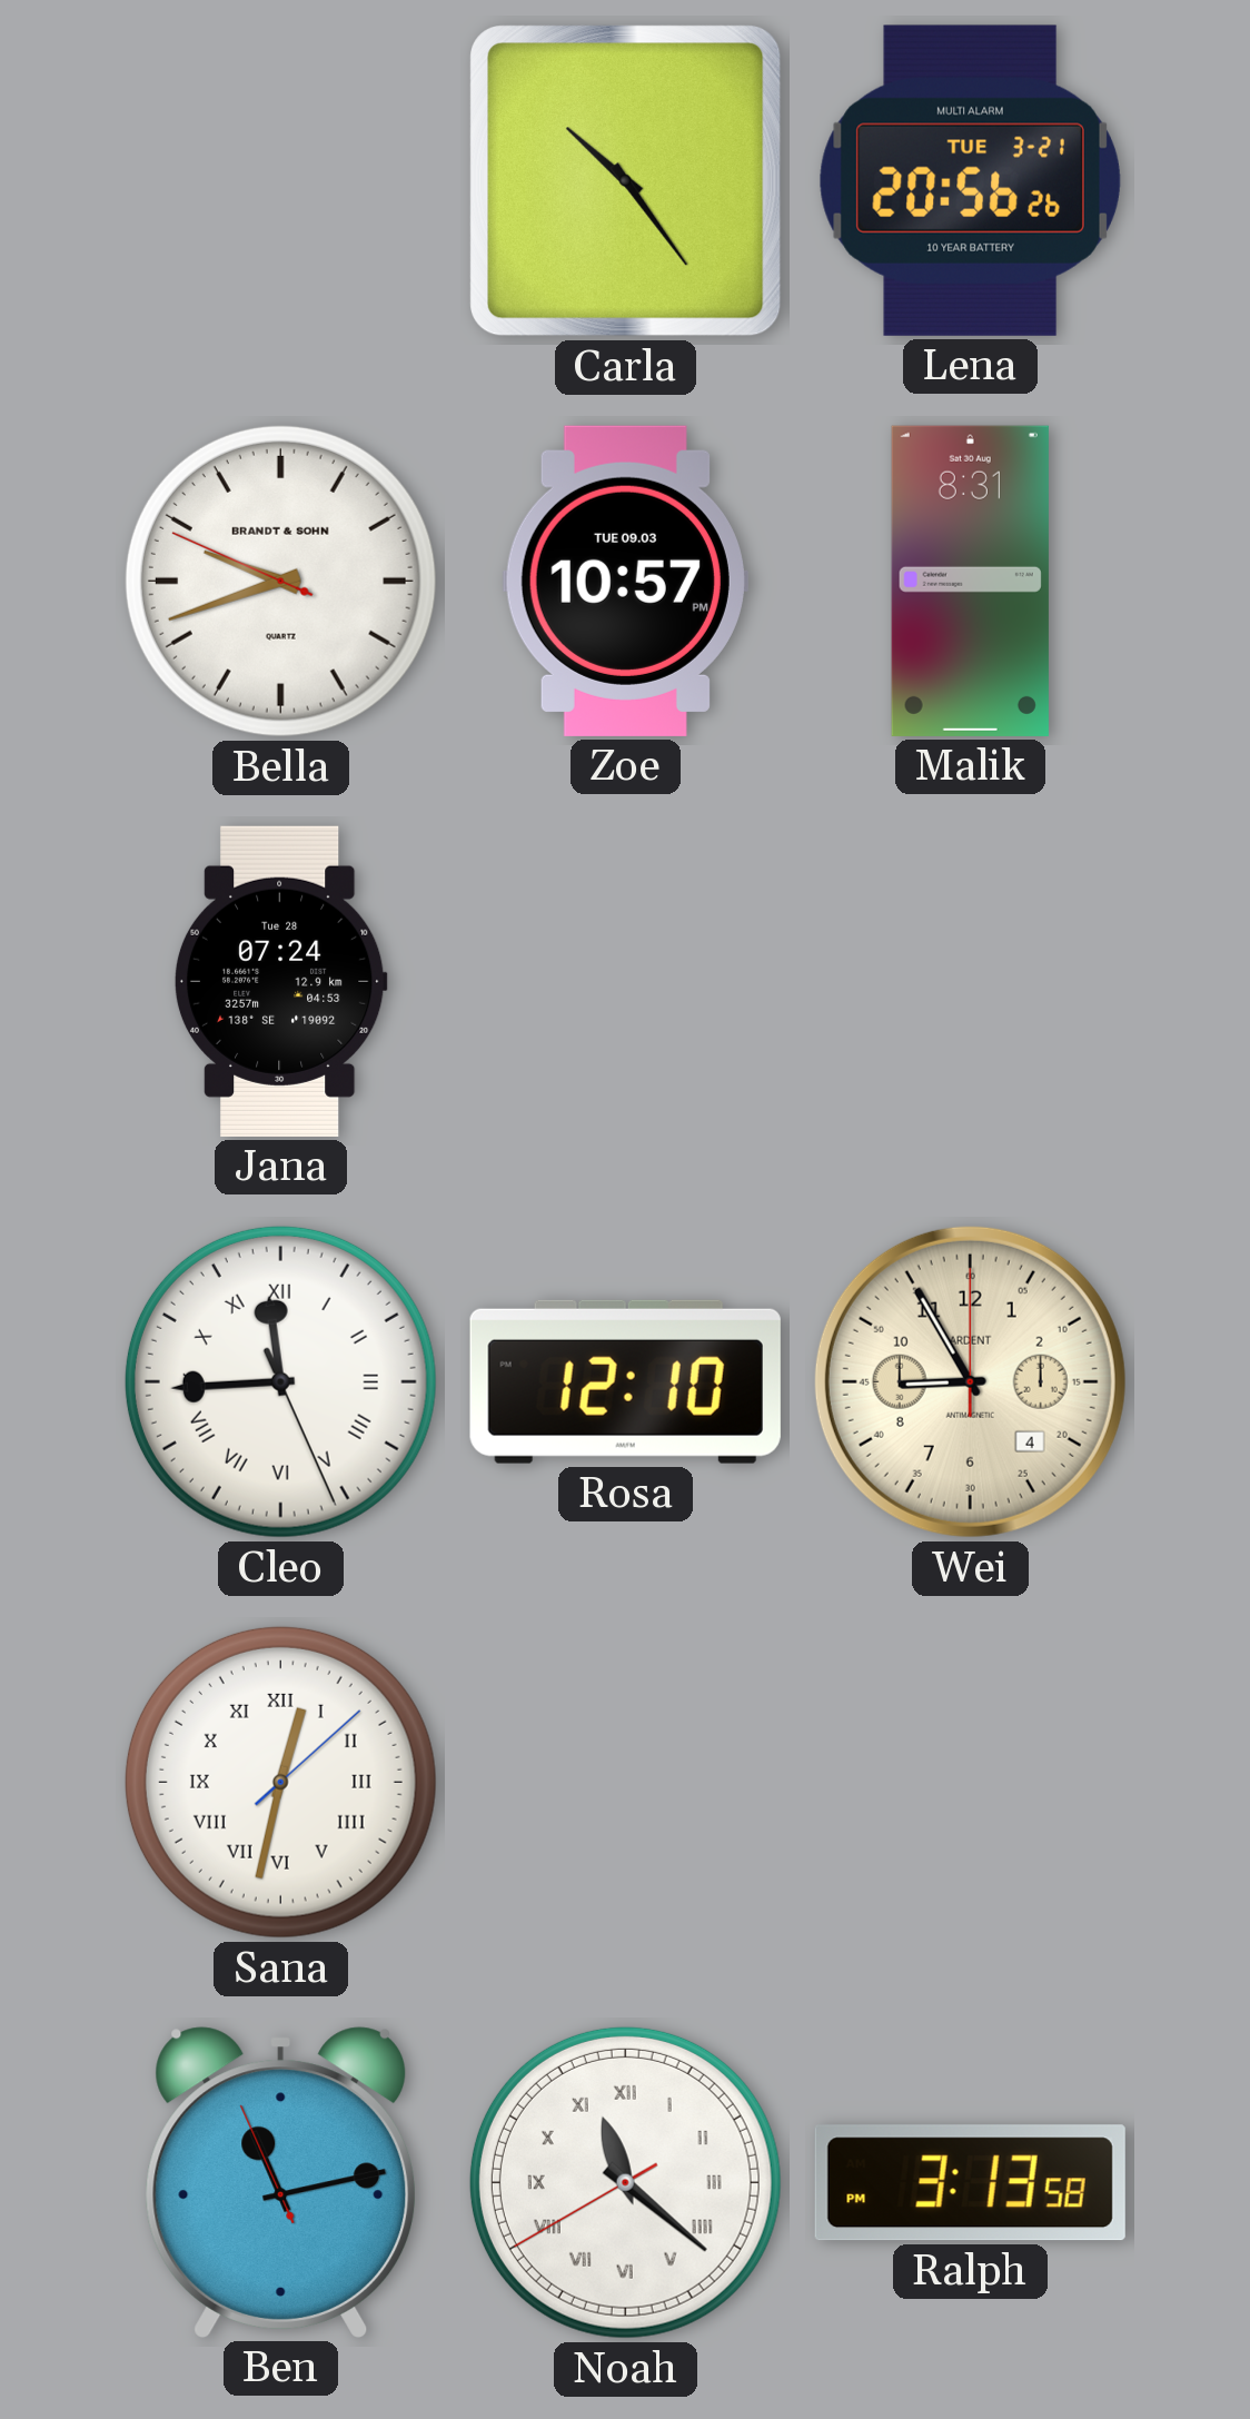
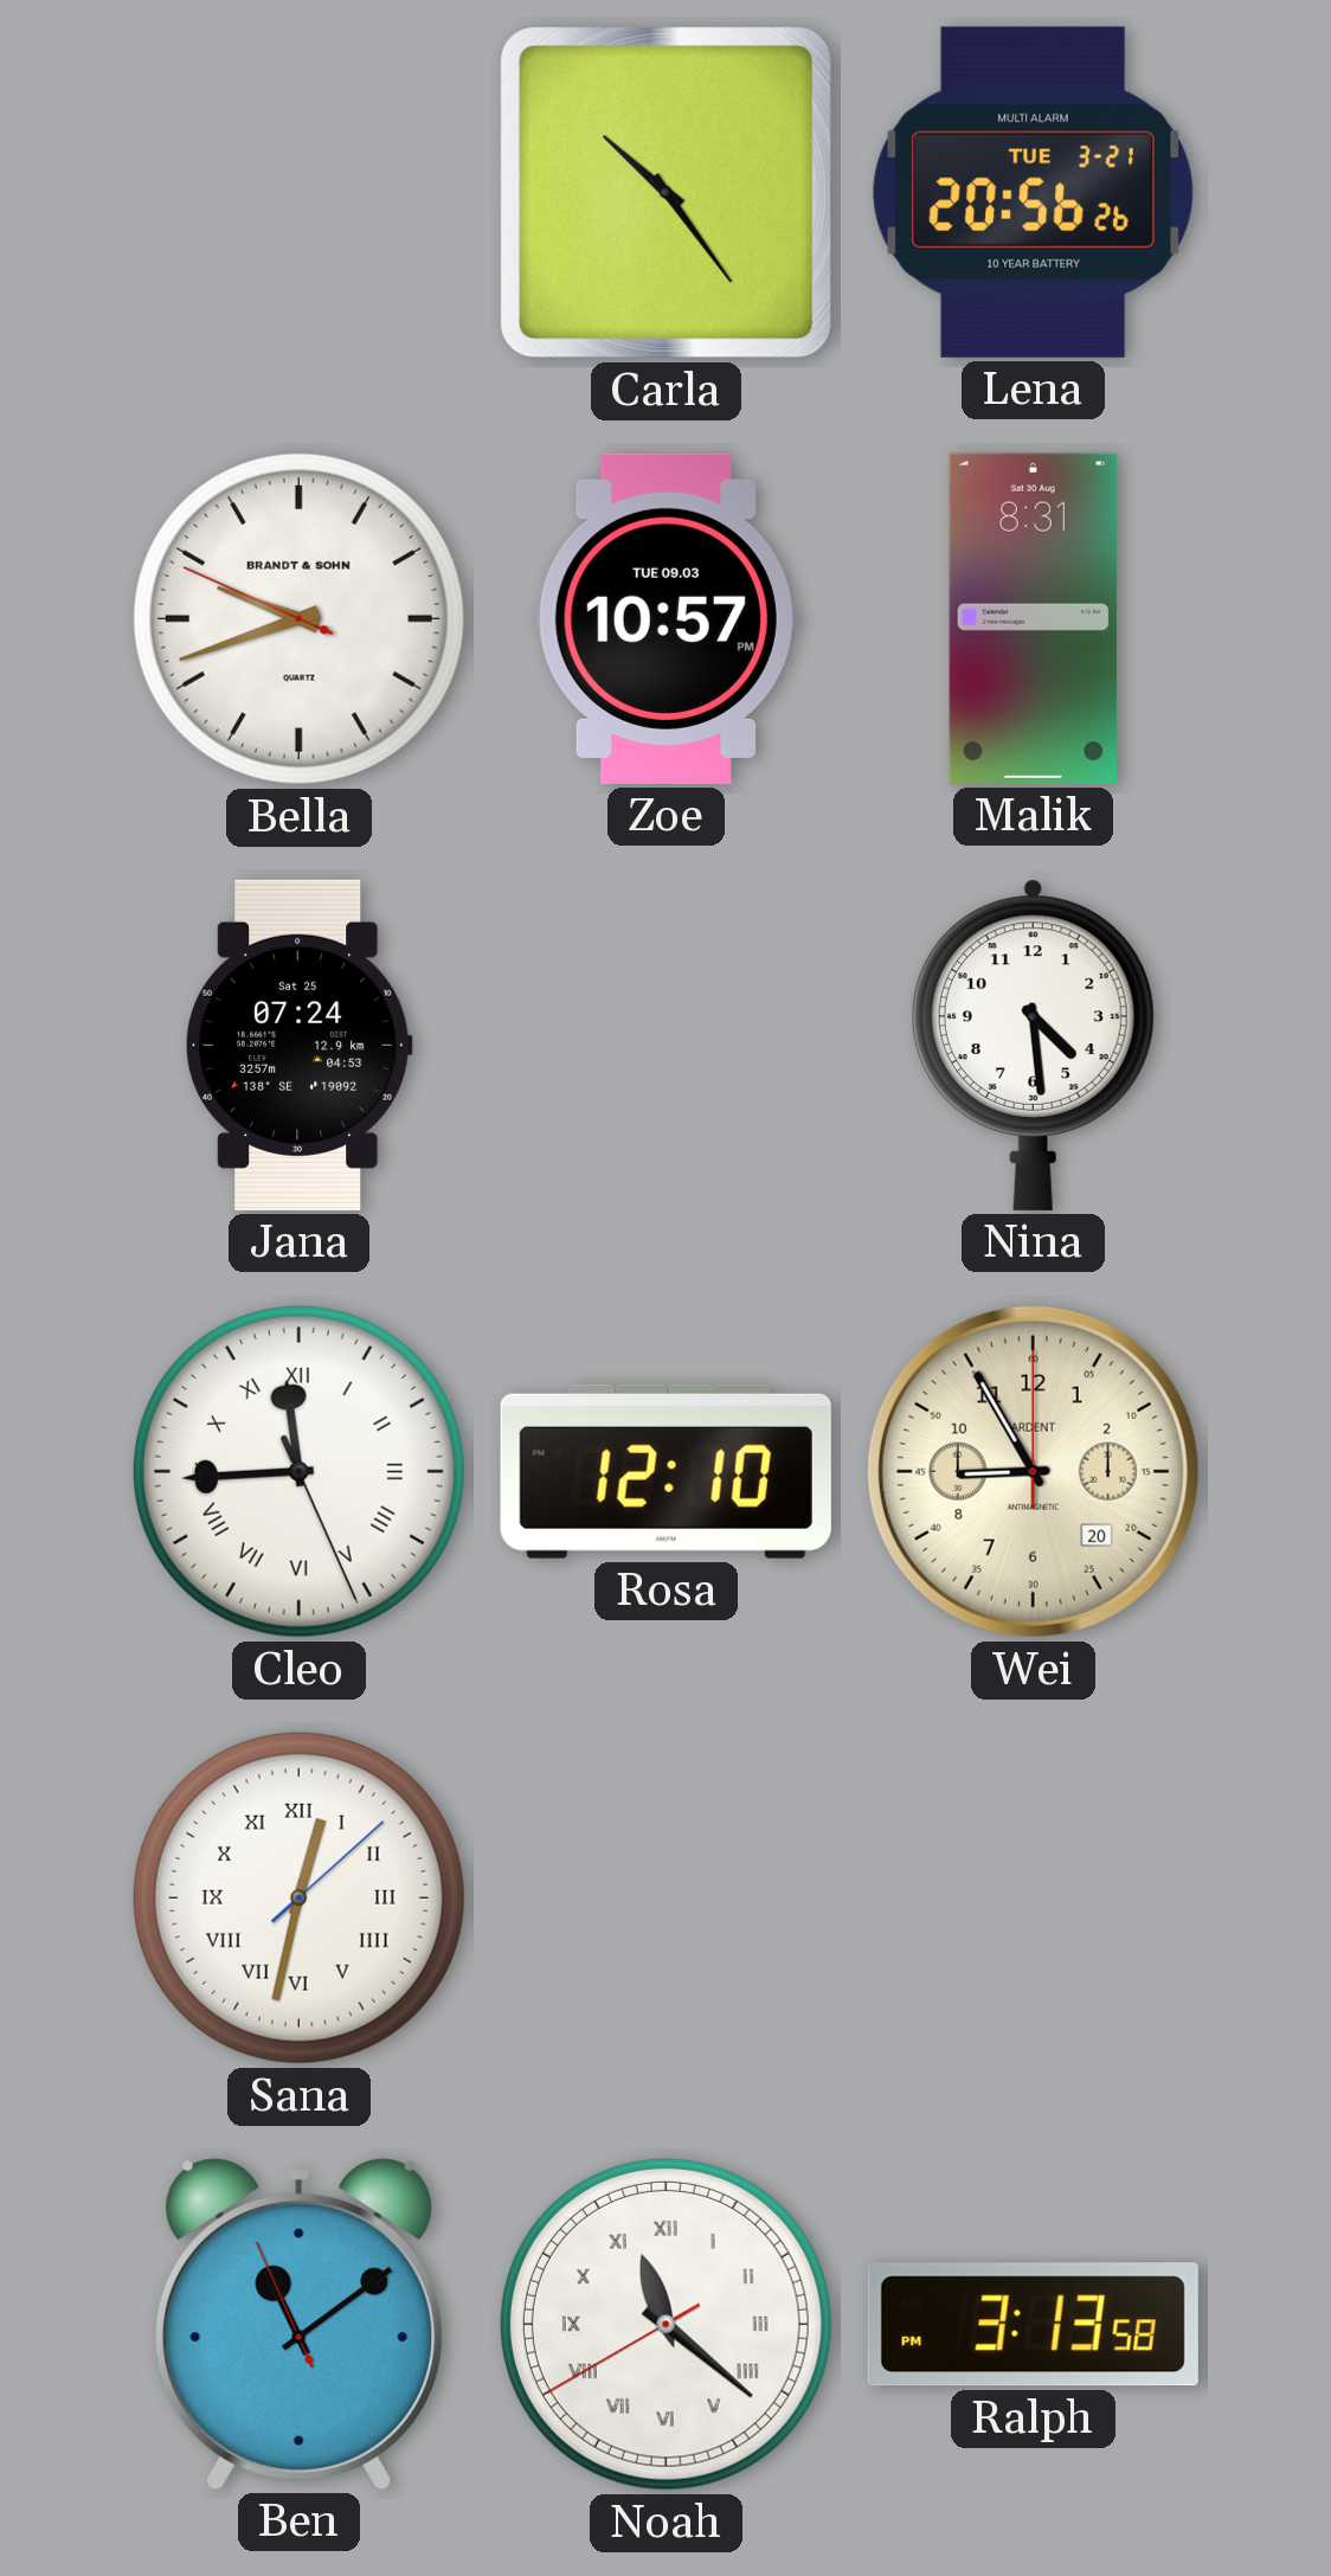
Jana date: Tue 28 -> Sat 25
Nina: none -> 4:29
Wei date: 4 -> 20
Ben: 11:12 -> 11:08
